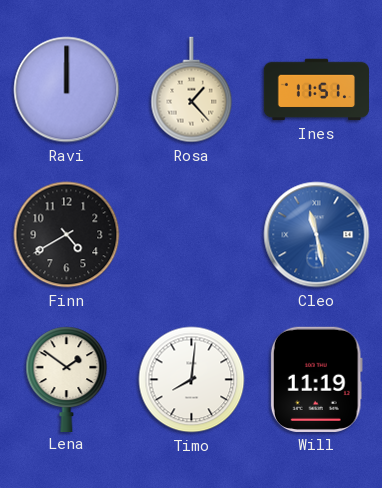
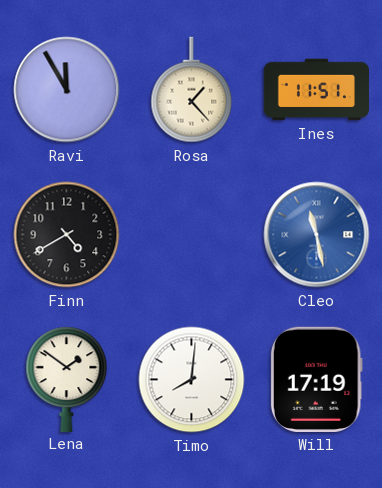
Ravi: 12:00 -> 11:55
Will: 11:19 -> 17:19
